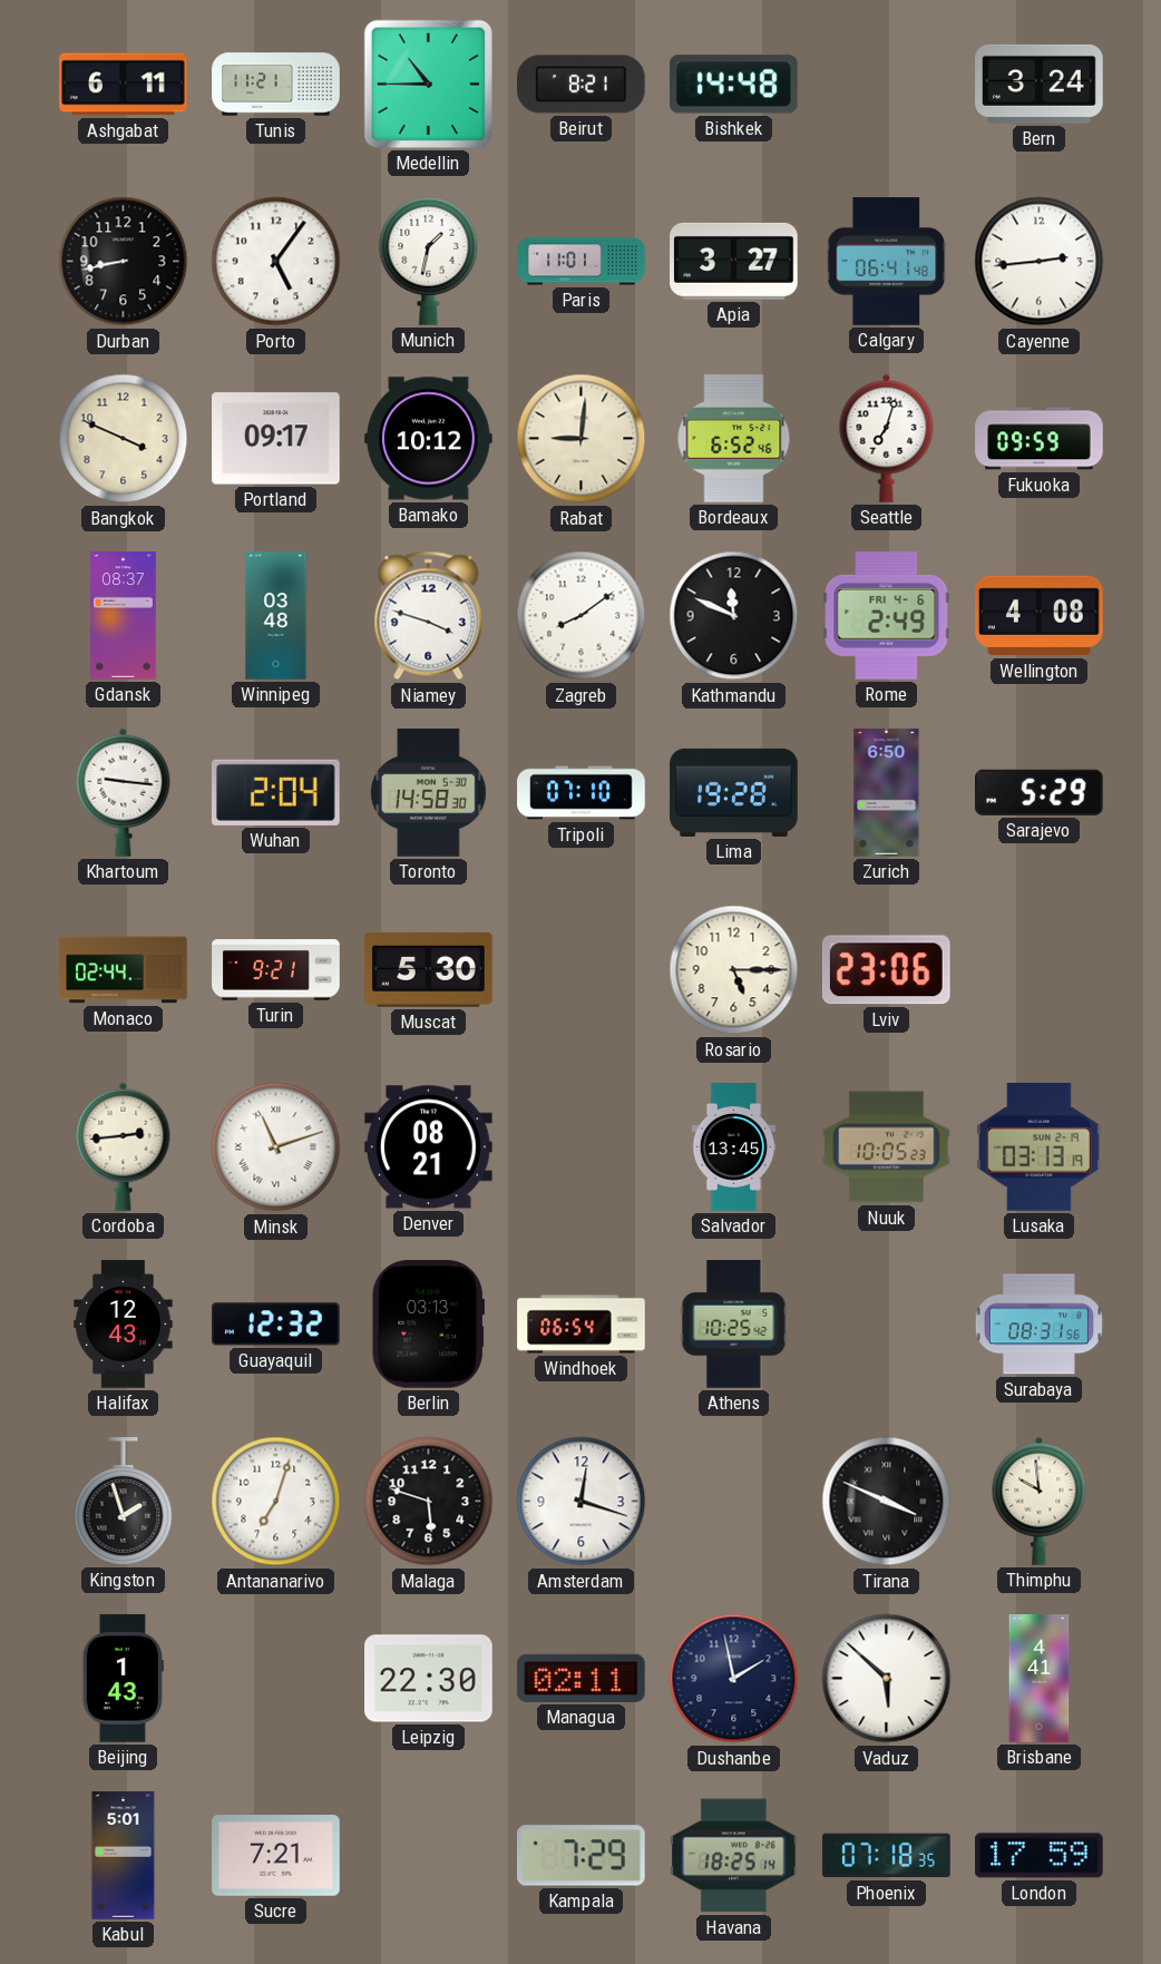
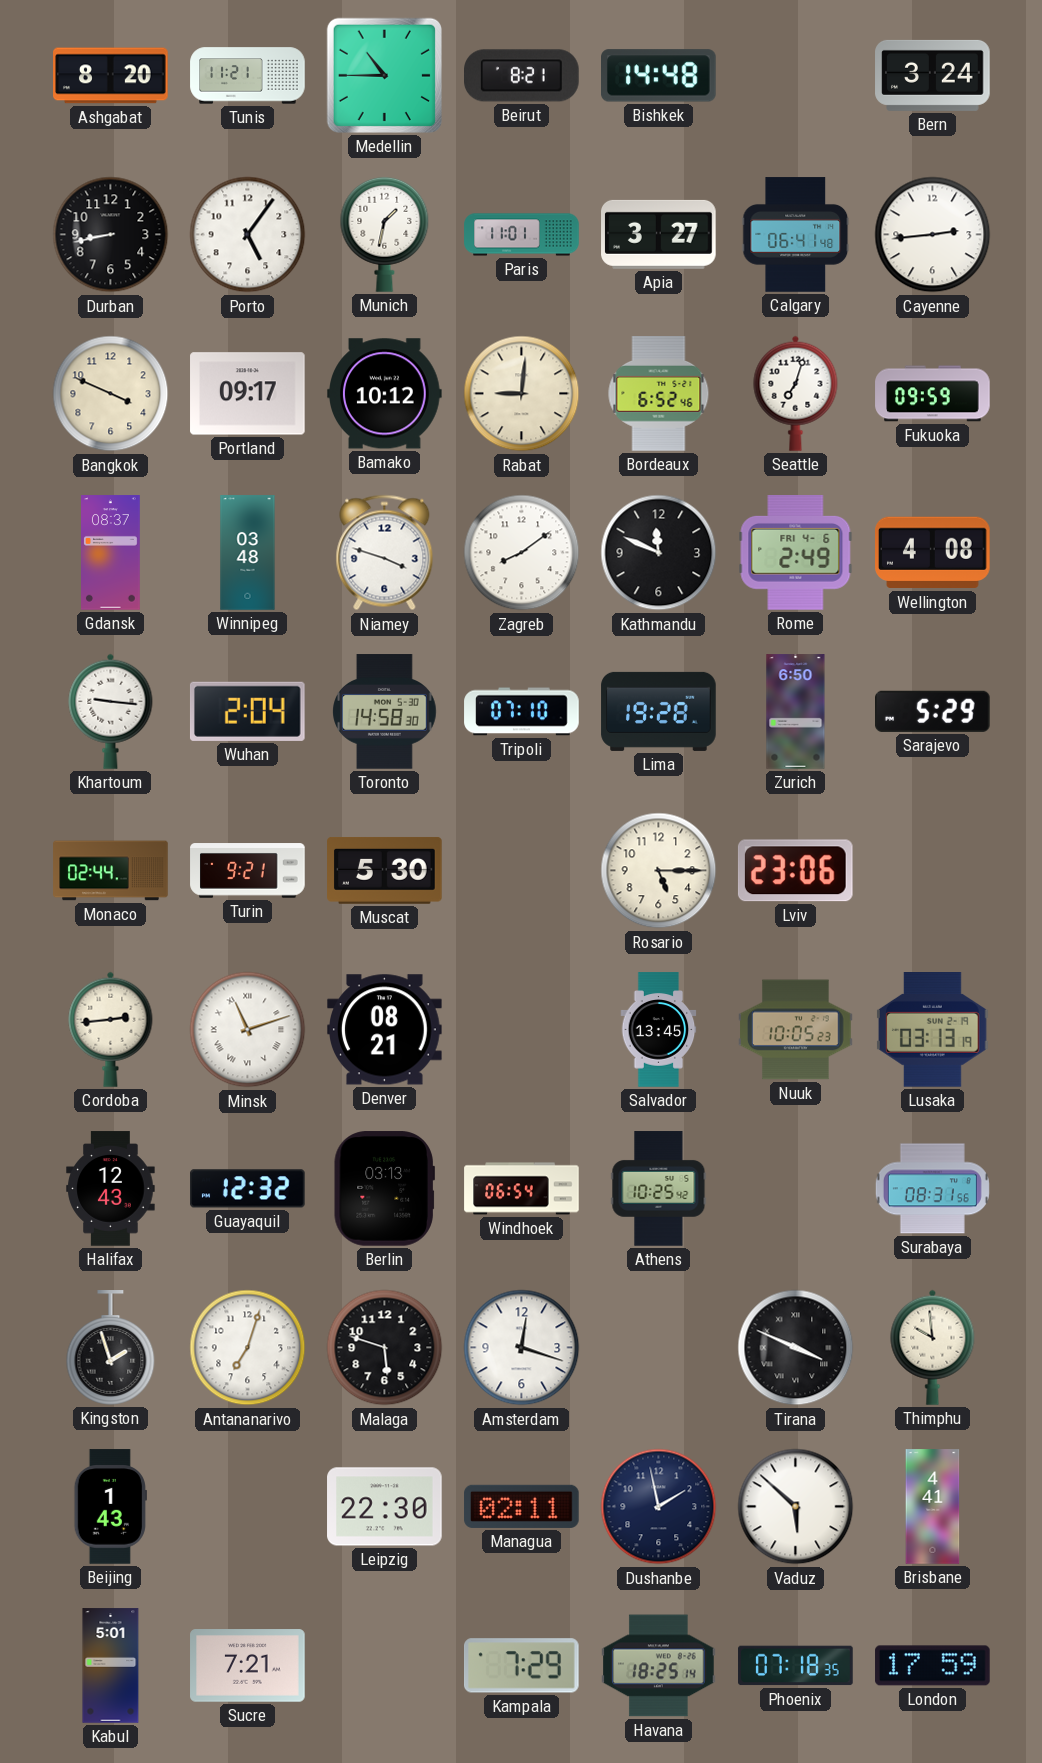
Ashgabat: 6:11 -> 8:20
